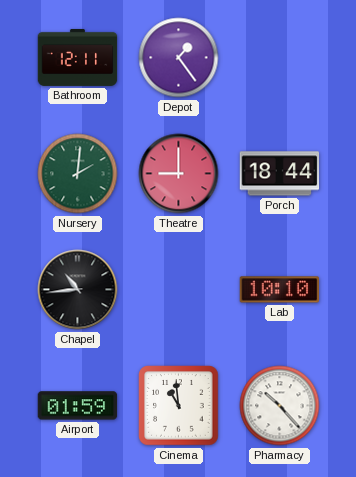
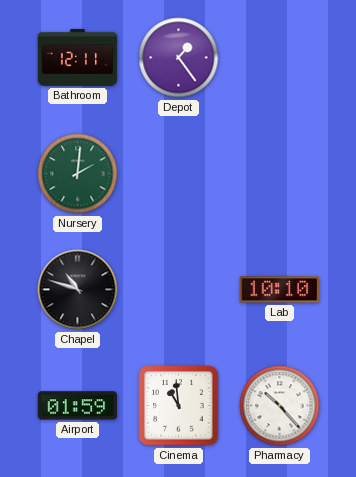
Theatre: 9:00 -> none
Porch: 18:44 -> none
Chapel: 10:44 -> 10:48
